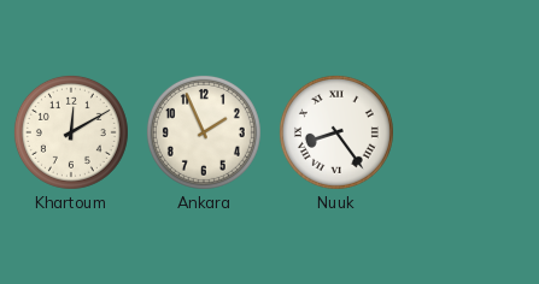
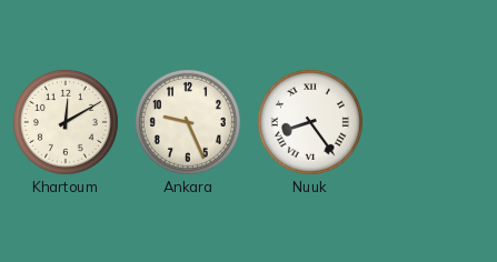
Ankara: 1:56 -> 9:26
